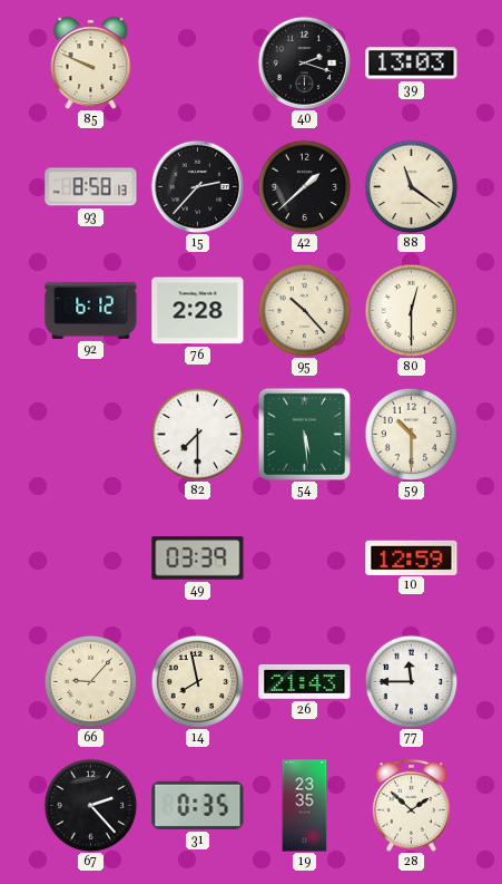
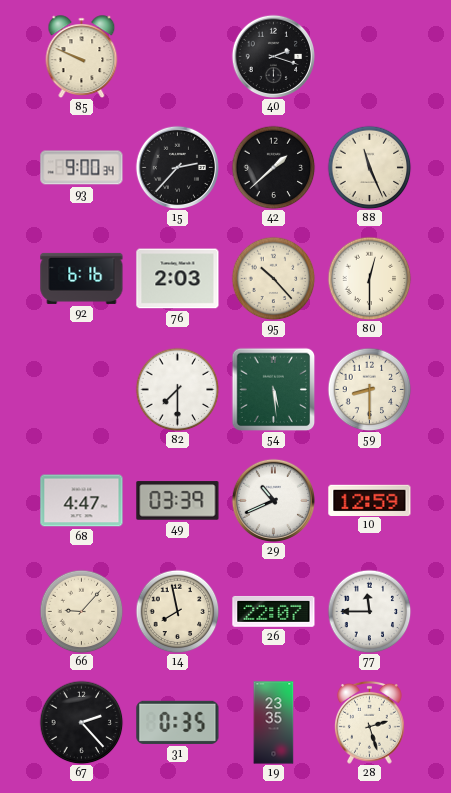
39: 13:03 -> none
93: 8:58 -> 9:00
88: 11:21 -> 11:26
92: 6:12 -> 6:16
76: 2:28 -> 2:03
59: 10:30 -> 8:30
68: none -> 4:47
29: none -> 10:41
26: 21:43 -> 22:07
28: 1:52 -> 2:27
